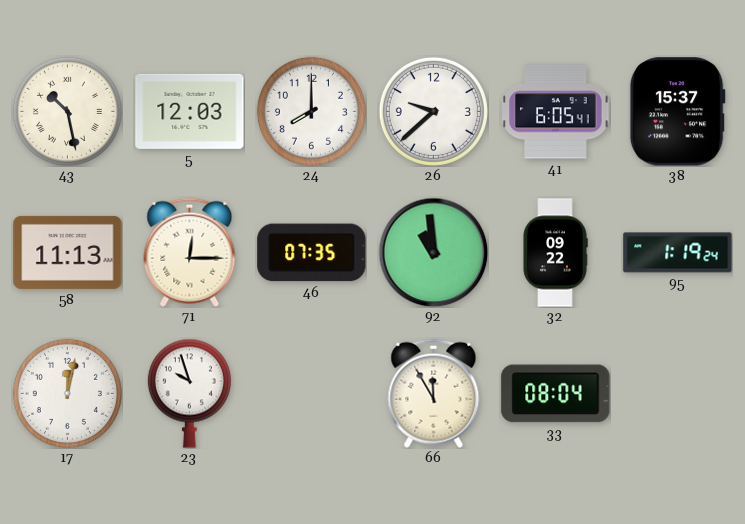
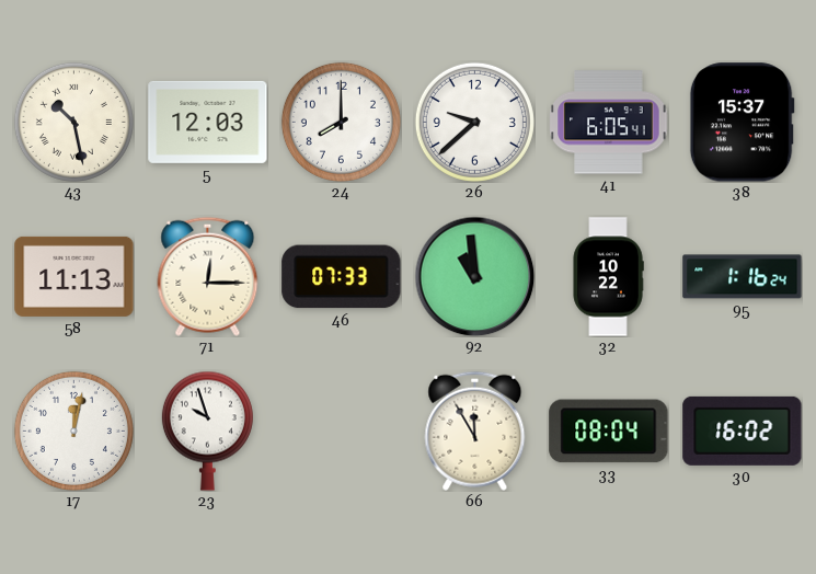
46: 07:35 -> 07:33
32: 09:22 -> 10:22
95: 1:19 -> 1:16
30: none -> 16:02
